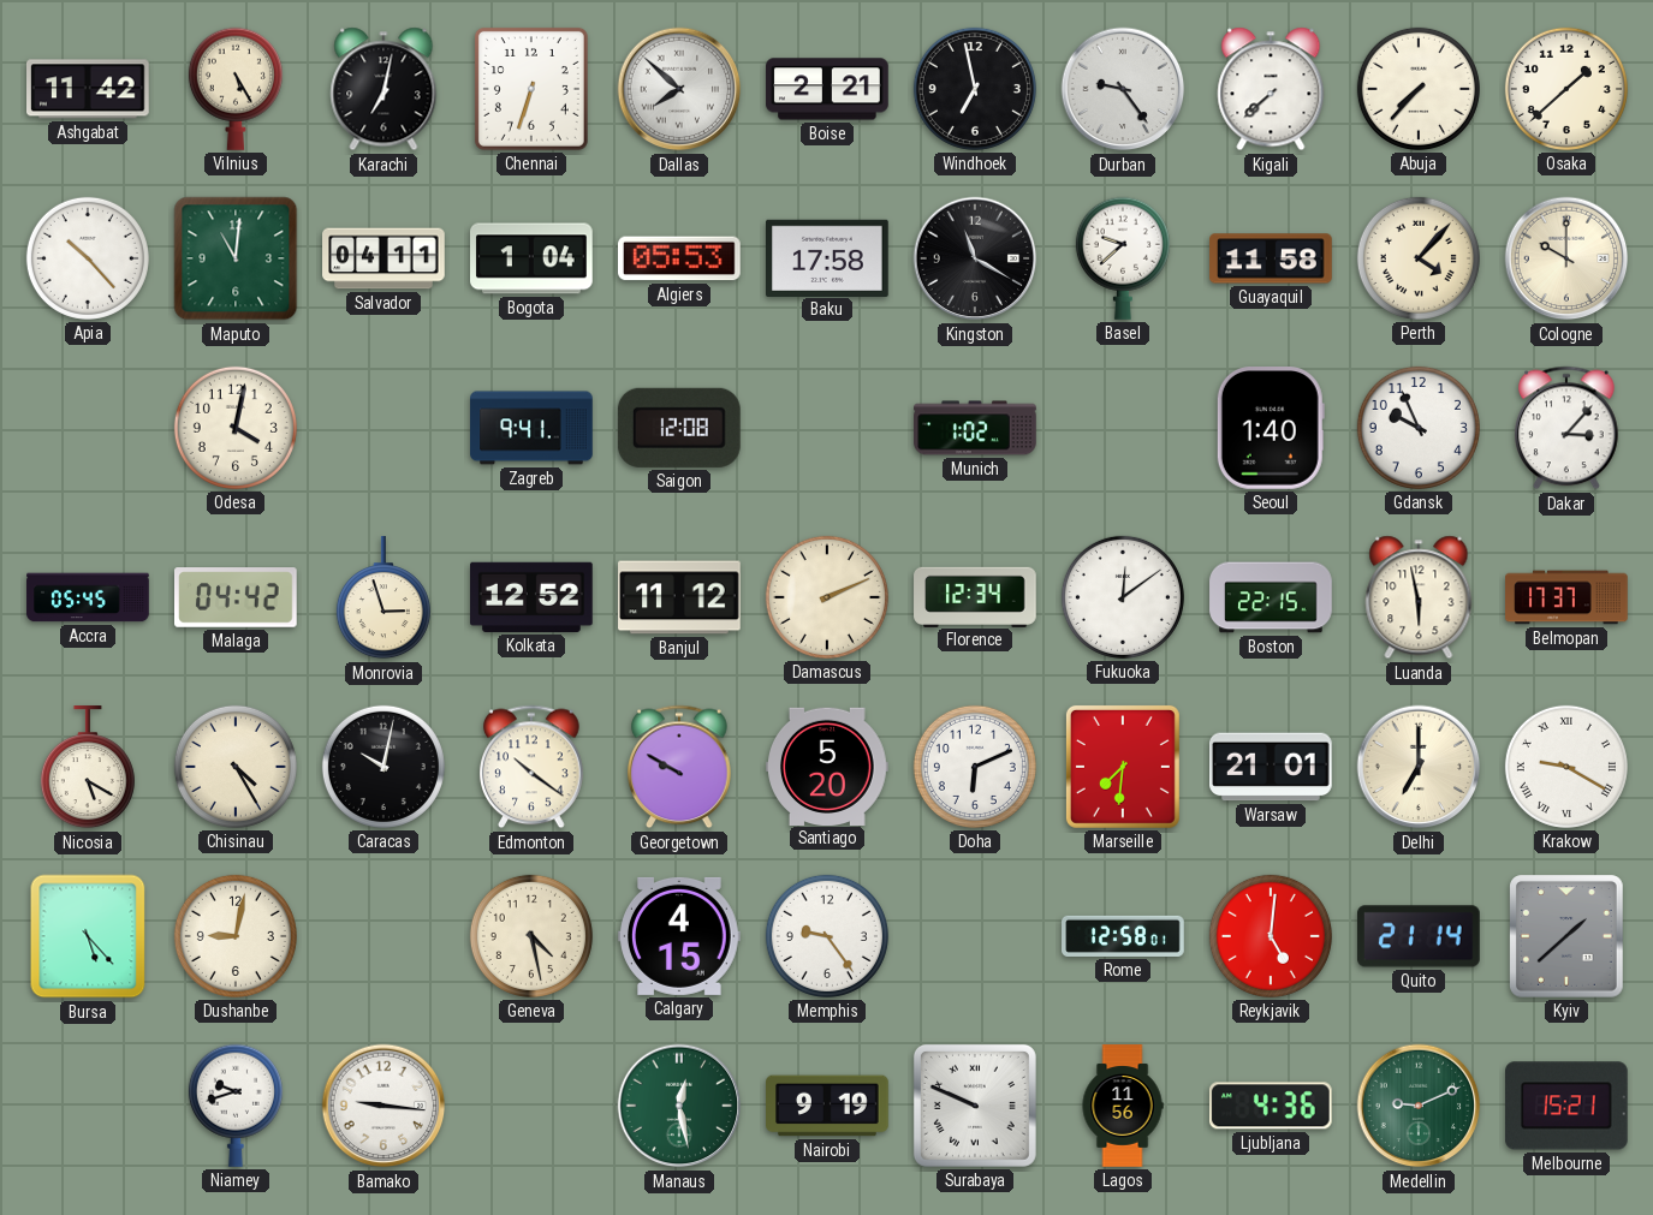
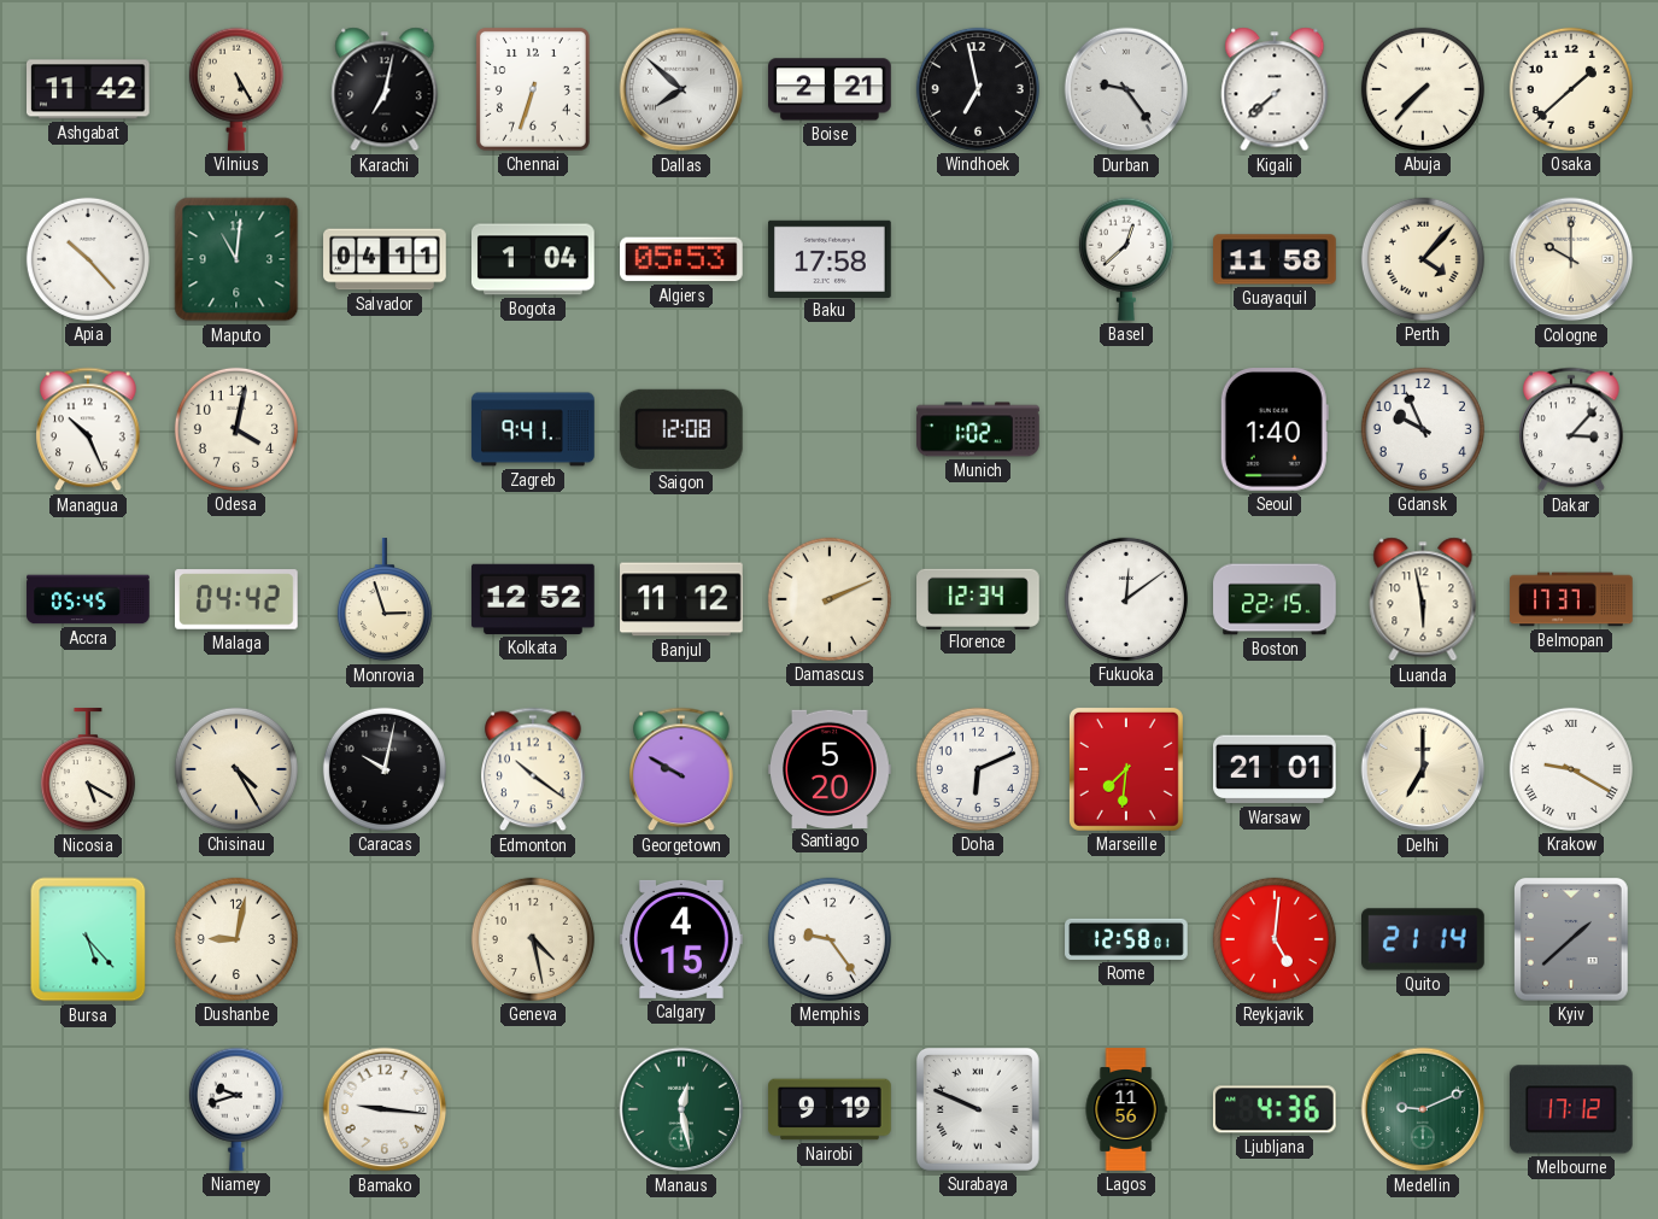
Kingston: 11:20 -> none
Basel: 9:38 -> 12:38
Managua: none -> 10:26
Melbourne: 15:21 -> 17:12
